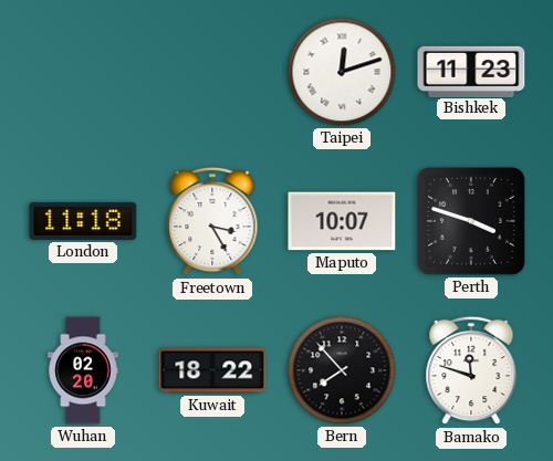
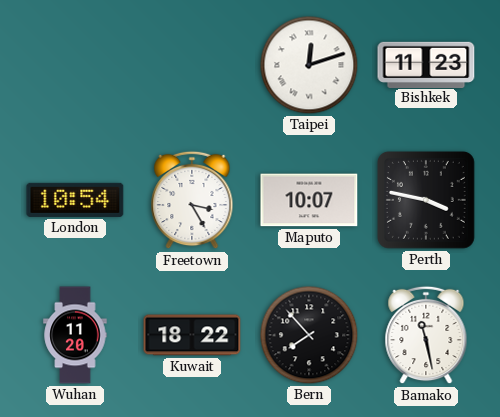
London: 11:18 -> 10:54
Perth: 3:48 -> 3:47
Wuhan: 02:20 -> 11:20
Bamako: 11:48 -> 11:28
